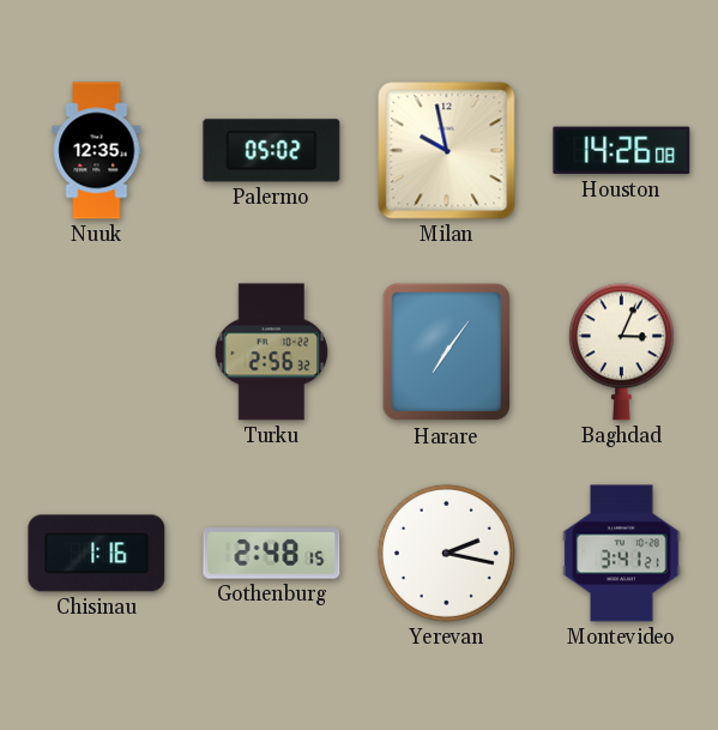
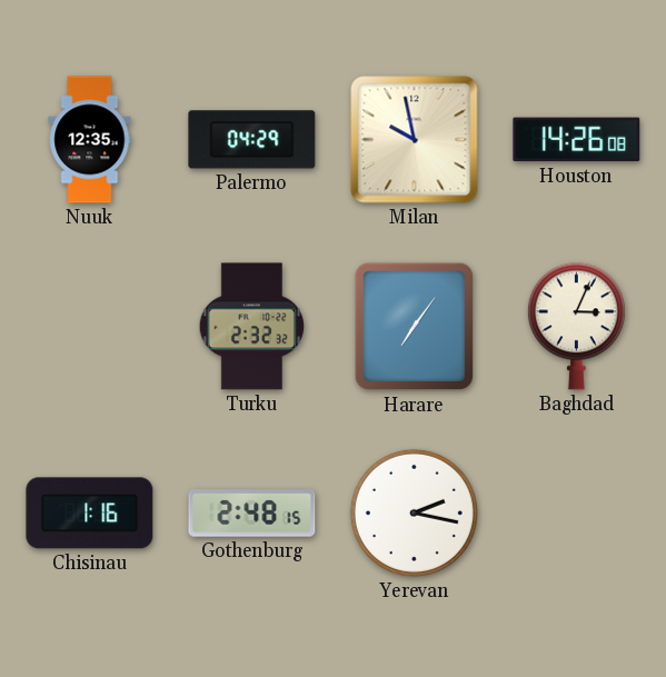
Palermo: 05:02 -> 04:29
Turku: 2:56 -> 2:32
Montevideo: 3:41 -> none
